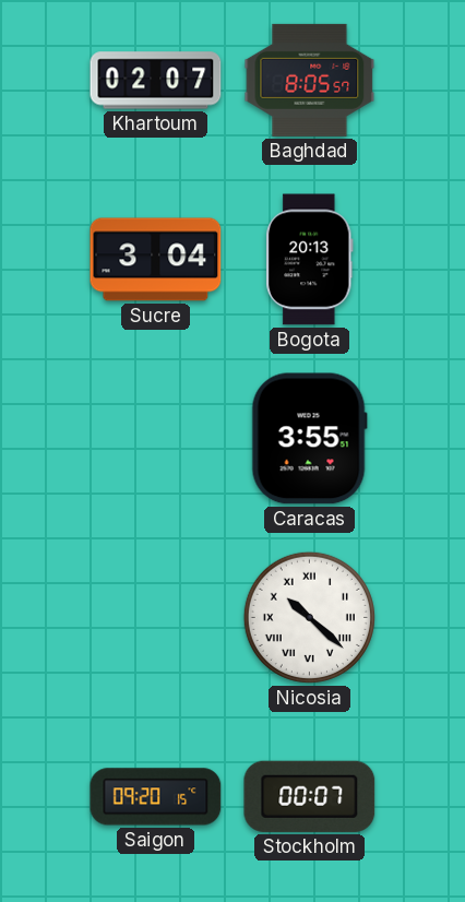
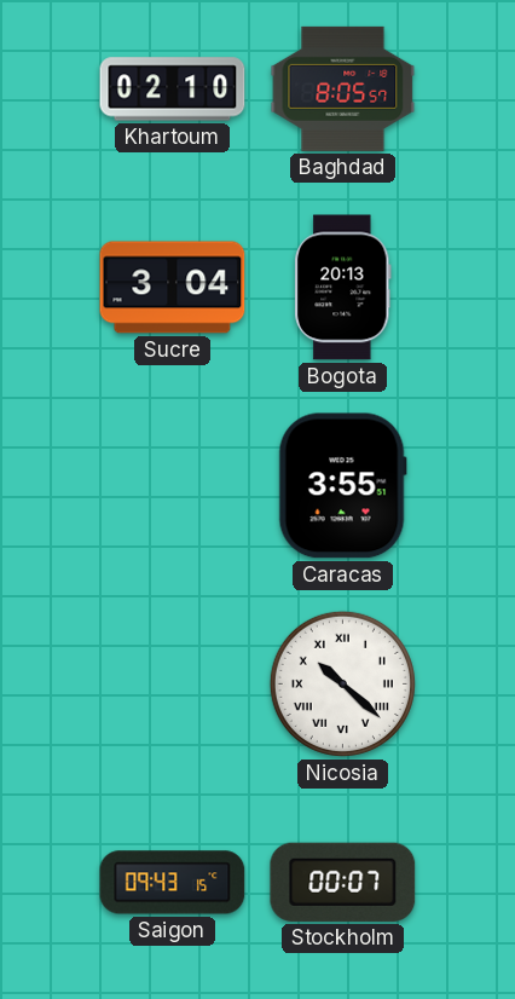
Khartoum: 02:07 -> 02:10
Saigon: 09:20 -> 09:43
